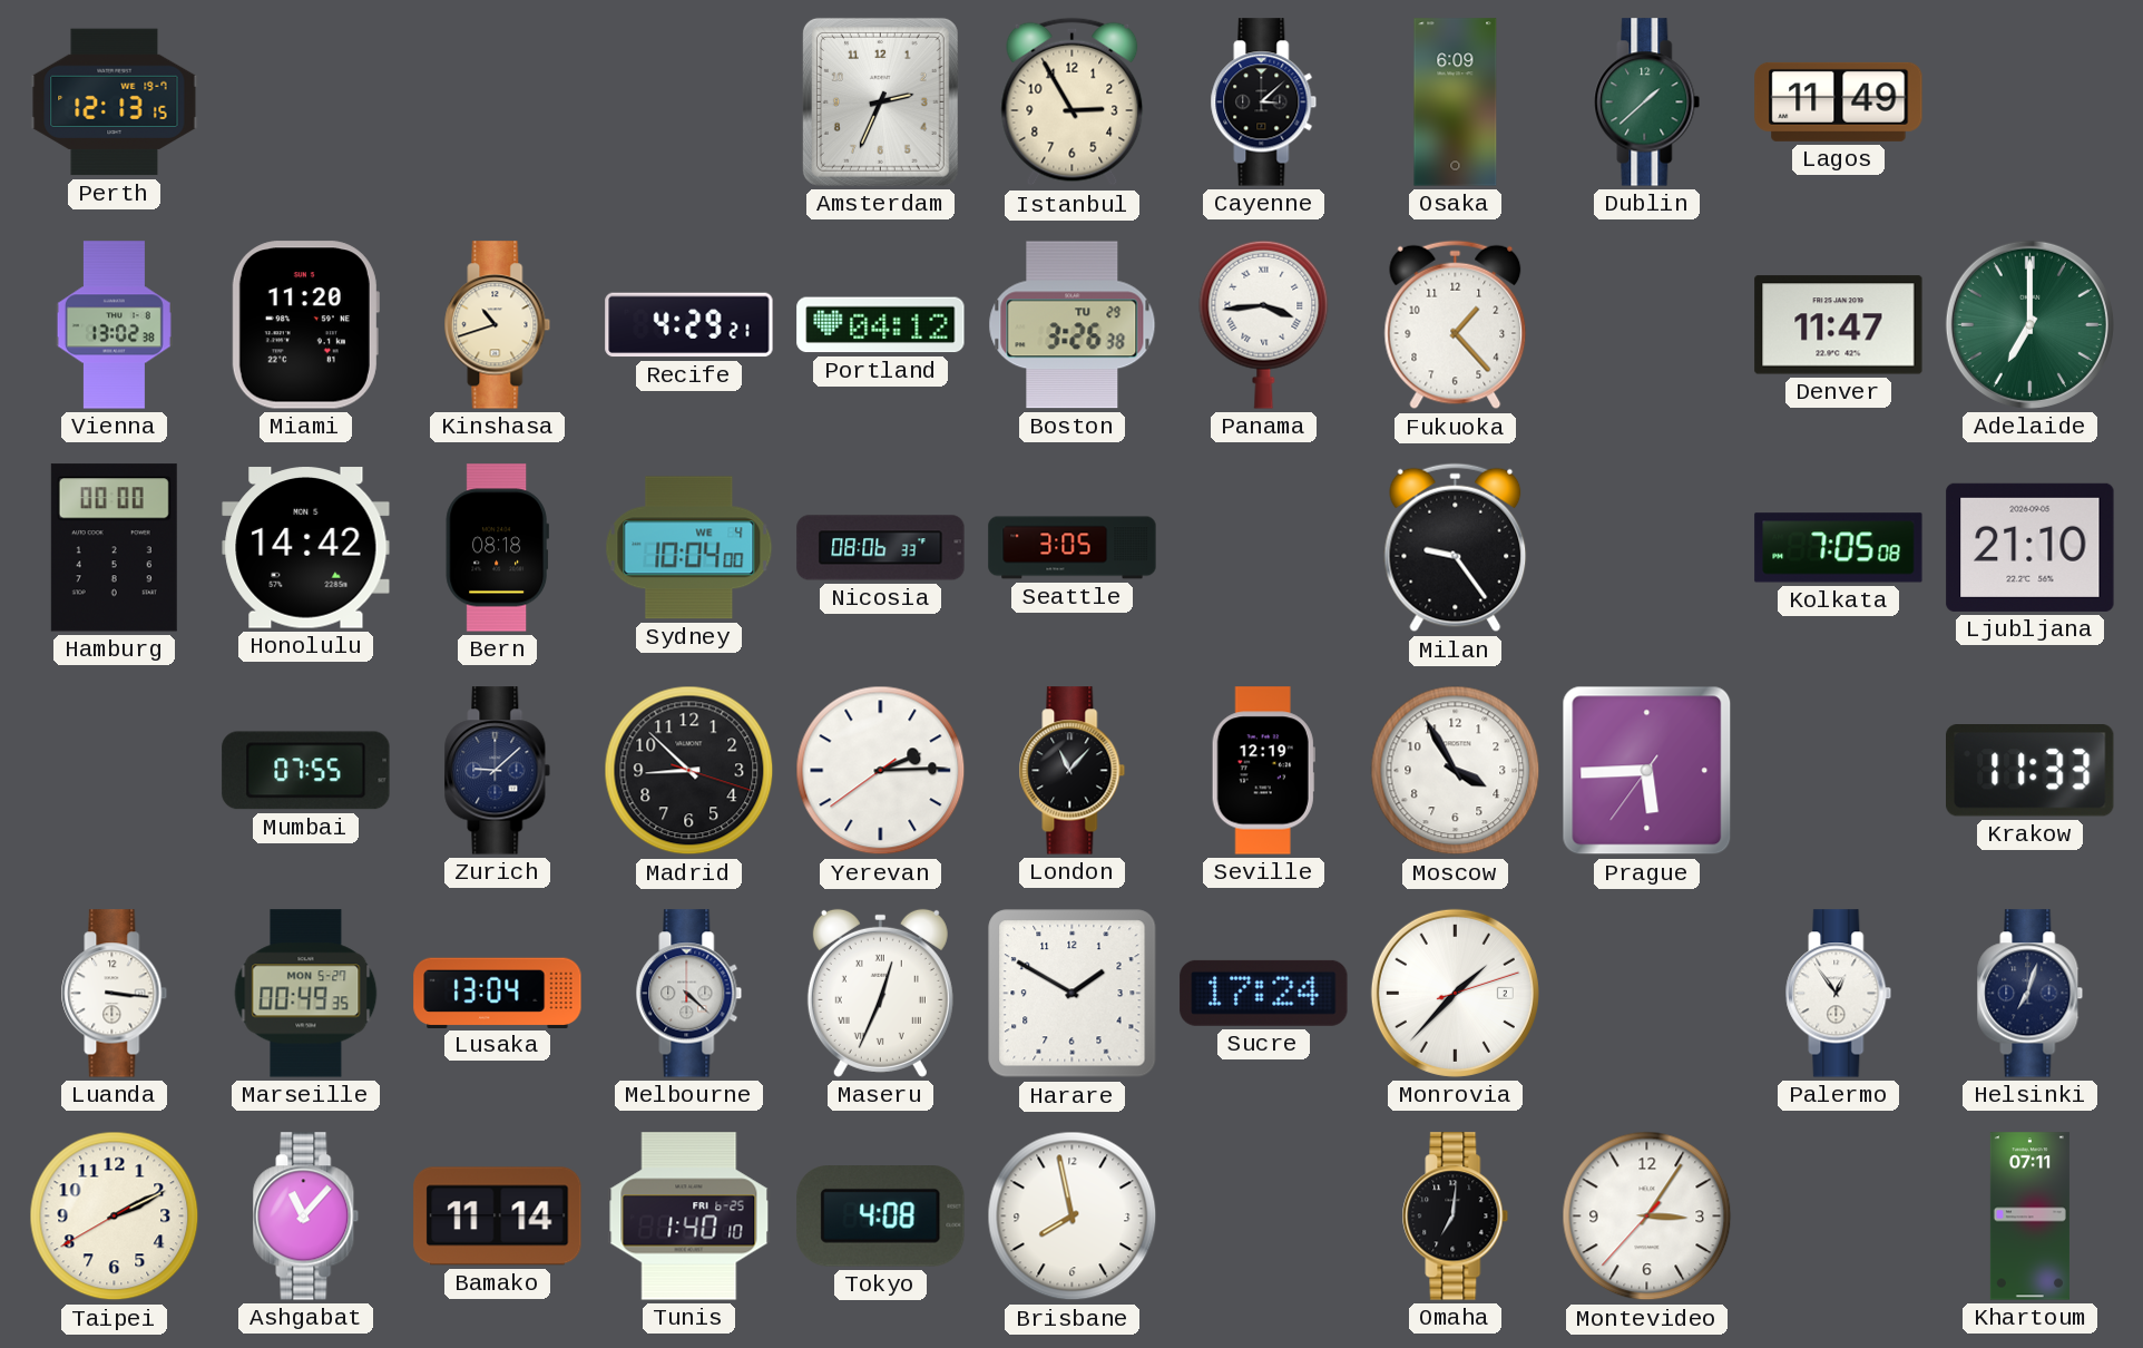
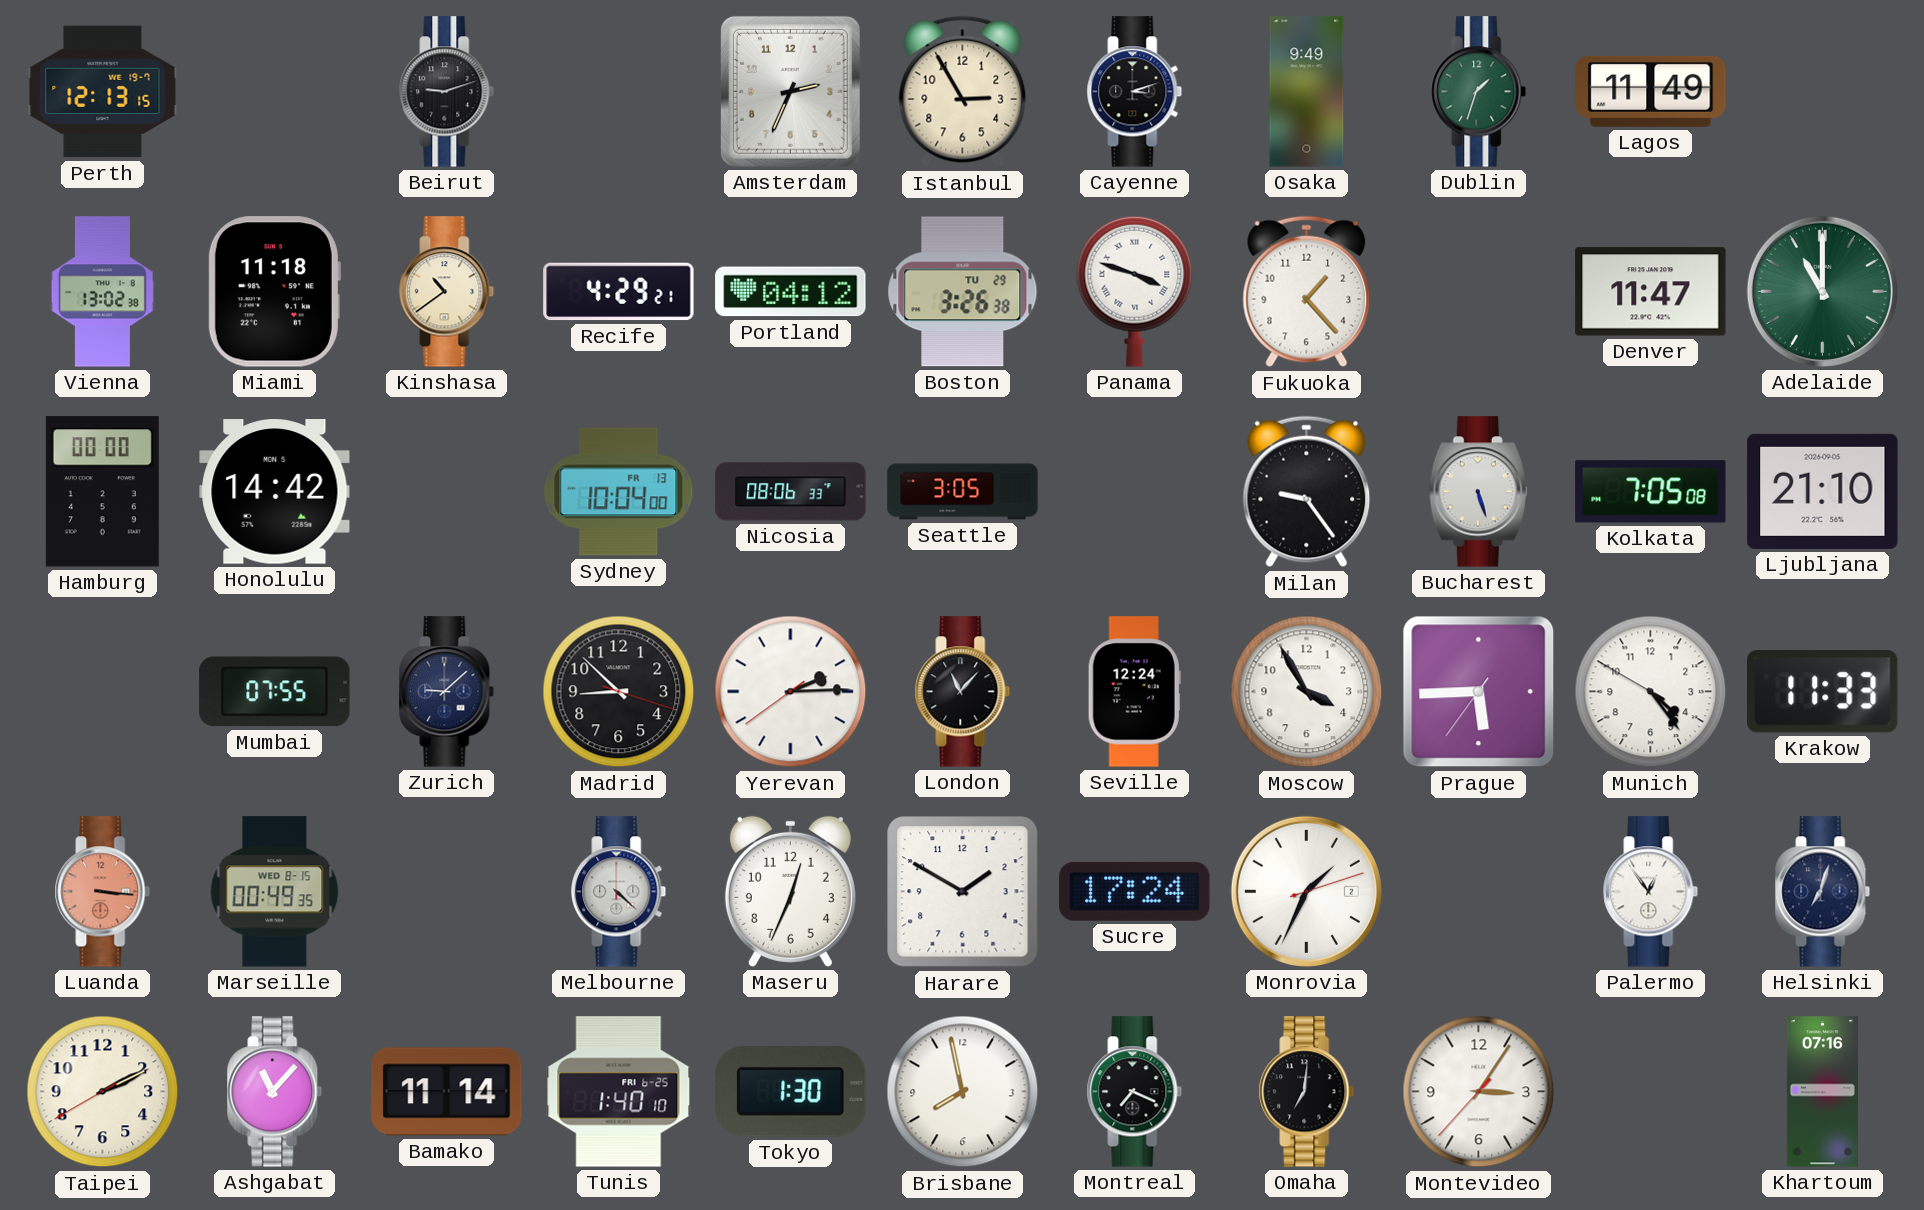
Beirut: none -> 9:12
Cayenne: 3:08 -> 3:12
Osaka: 6:09 -> 9:49
Dublin: 1:38 -> 1:33
Miami: 11:20 -> 11:18
Kinshasa: 10:42 -> 10:39
Panama: 3:44 -> 3:48
Adelaide: 7:00 -> 11:00
Bern: 08:18 -> none
Sydney date: WE 4 -> FR 13
Bucharest: none -> 5:27
Seville: 12:19 -> 12:24
Munich: none -> 4:23
Luanda dial: white -> salmon
Marseille date: MON 5-27 -> WED 8-15
Lusaka: 13:04 -> none
Maseru numerals: Roman -> Arabic
Monrovia: 1:37 -> 1:34
Tokyo: 4:08 -> 1:30
Montreal: none -> 7:19
Khartoum: 07:11 -> 07:16
